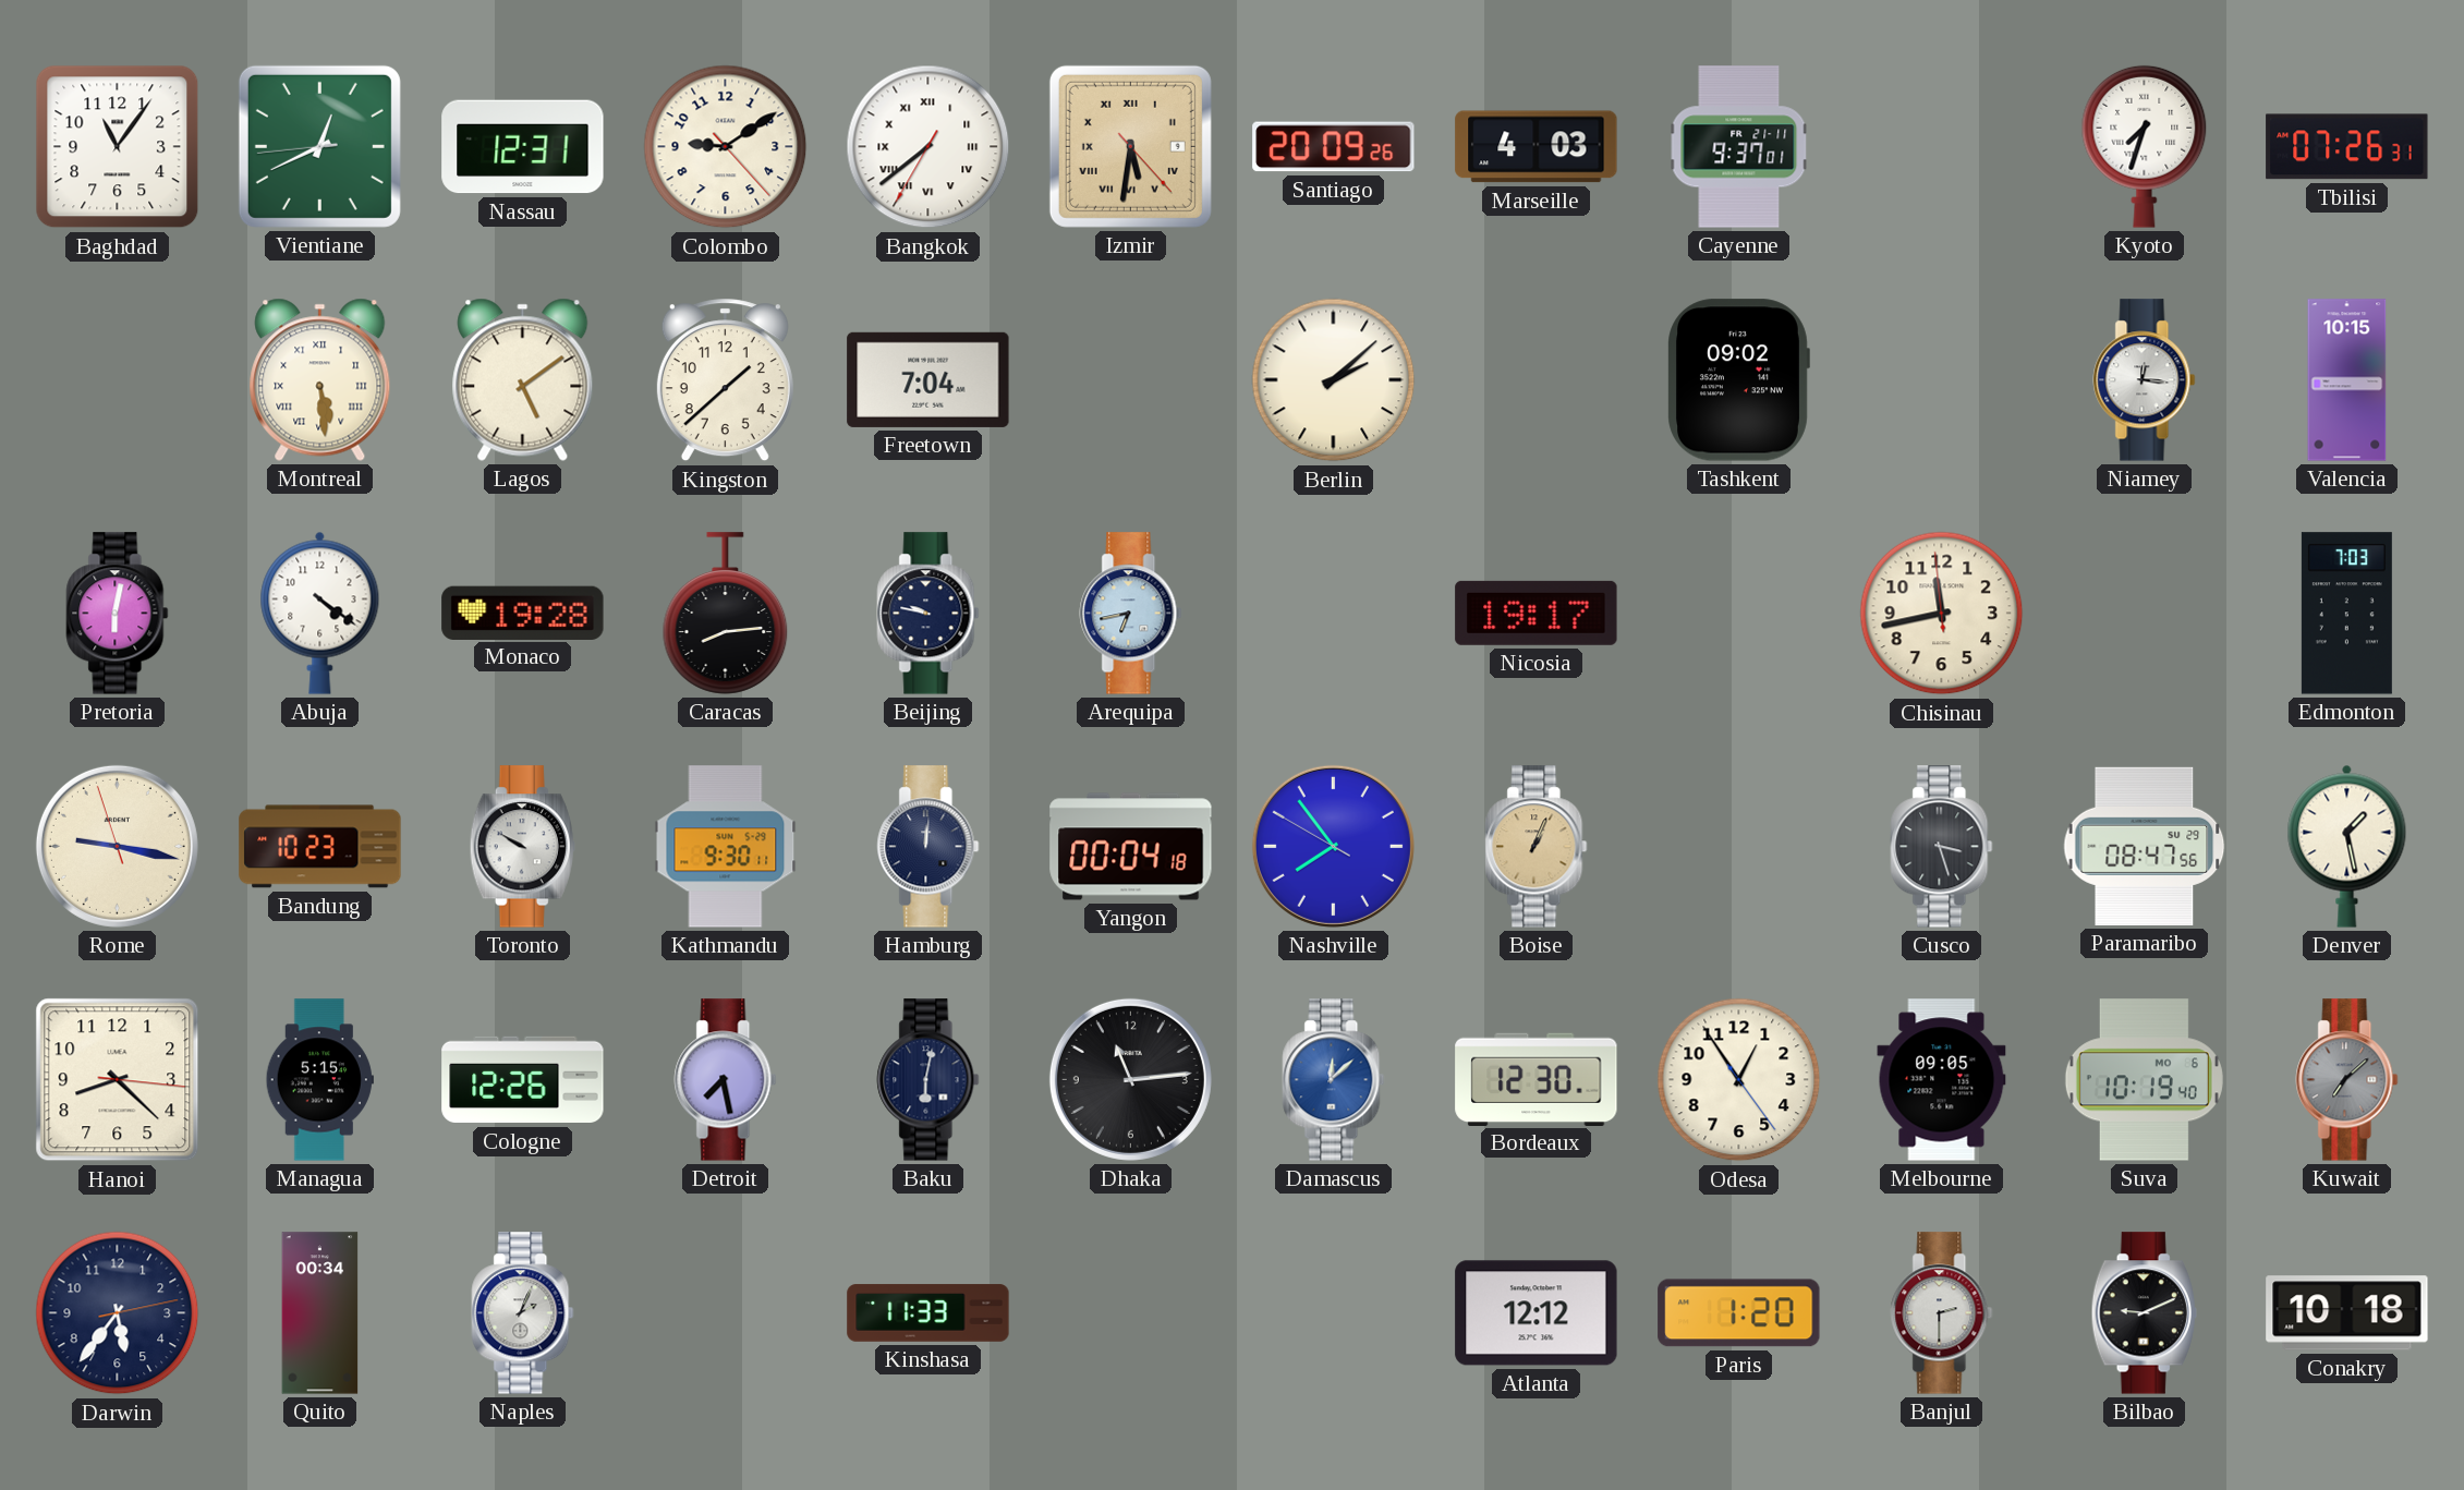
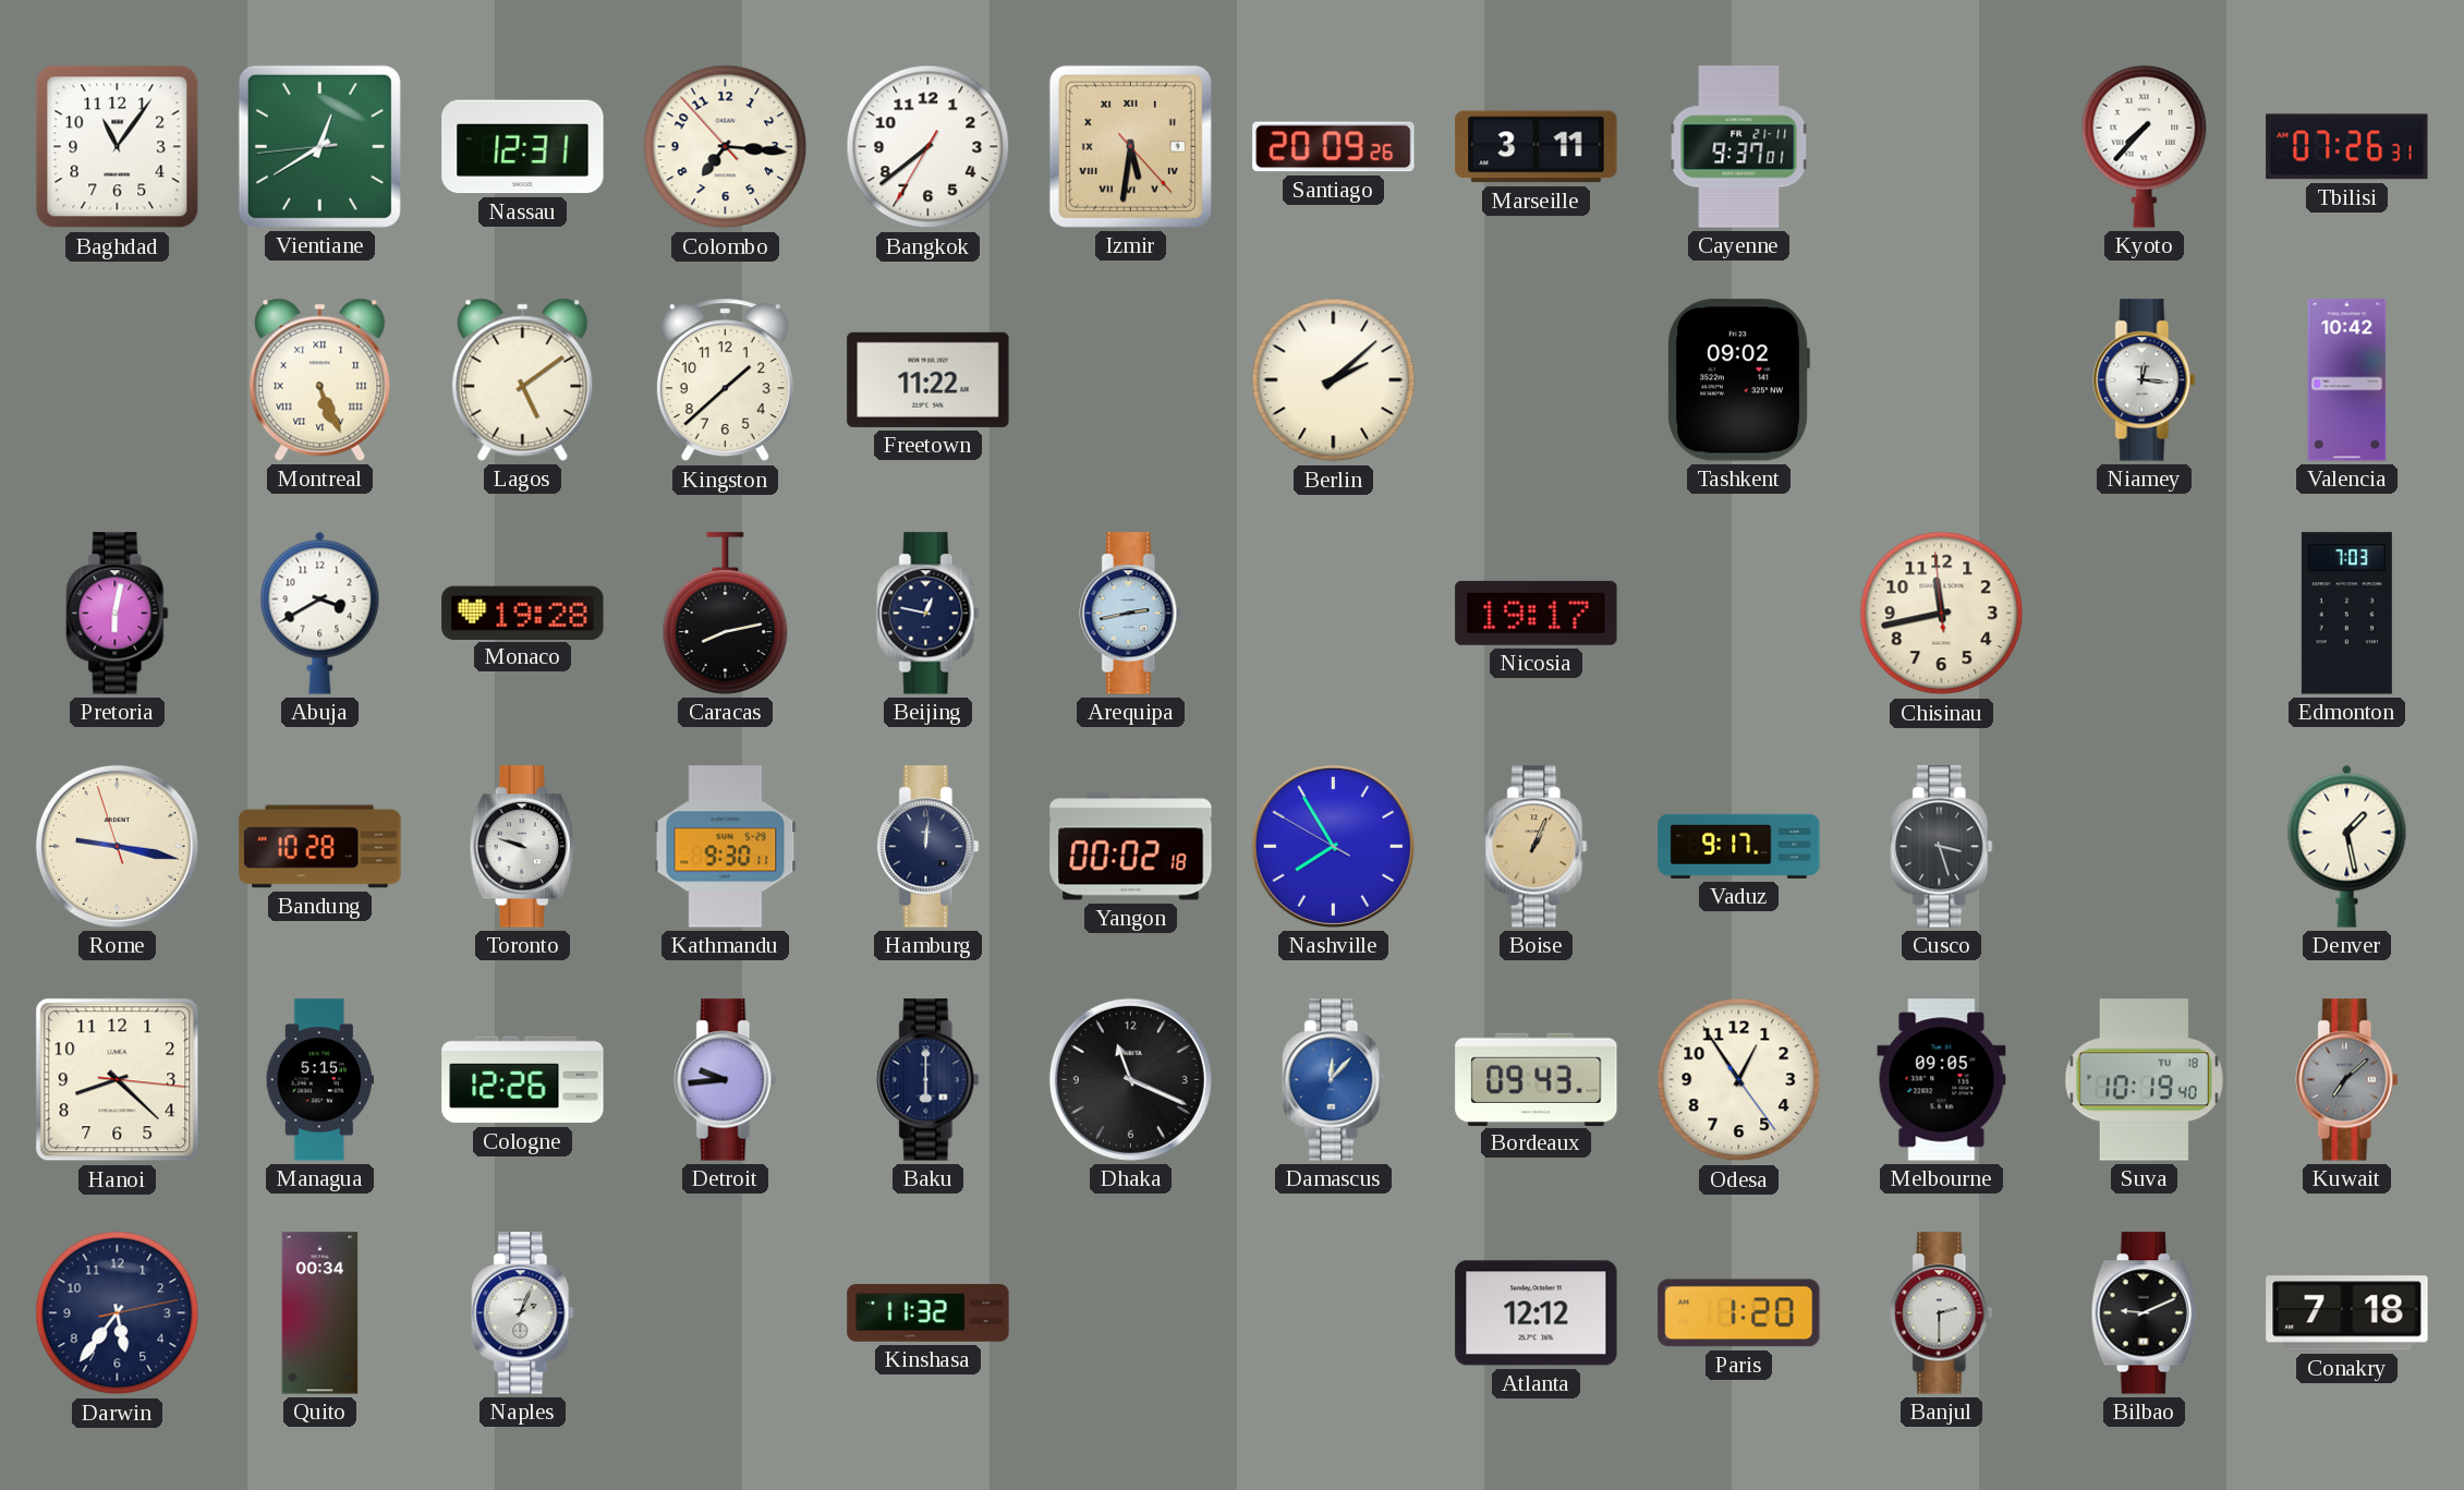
Vientiane: 12:40 -> 12:39
Colombo: 9:09 -> 7:15
Bangkok numerals: Roman -> Arabic
Marseille: 4:03 -> 3:11
Kyoto: 7:33 -> 7:37
Montreal: 5:29 -> 5:26
Freetown: 7:04 -> 11:22
Valencia: 10:15 -> 10:42
Abuja: 4:21 -> 3:40
Caracas: 8:14 -> 8:13
Beijing: 9:47 -> 12:47
Arequipa: 6:43 -> 2:43
Bandung: 10:23 -> 10:28
Toronto: 9:50 -> 9:48
Yangon: 00:04 -> 00:02
Nashville: 7:53 -> 7:54
Vaduz: none -> 9:17
Paramaribo: 08:47 -> none
Detroit: 7:28 -> 9:44
Baku: 6:02 -> 6:00
Dhaka: 11:14 -> 11:19
Damascus: 12:08 -> 12:07
Bordeaux: 12:30 -> 09:43
Suva date: MO 6 -> TU 18
Kinshasa: 11:33 -> 11:32
Conakry: 10:18 -> 7:18
